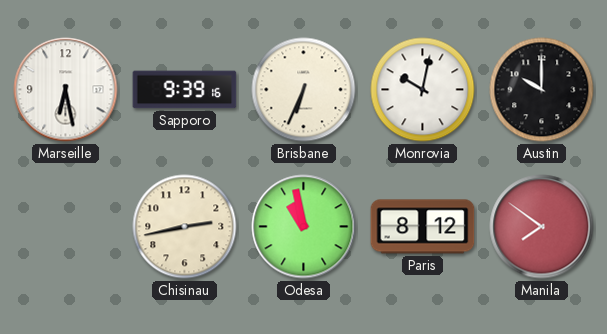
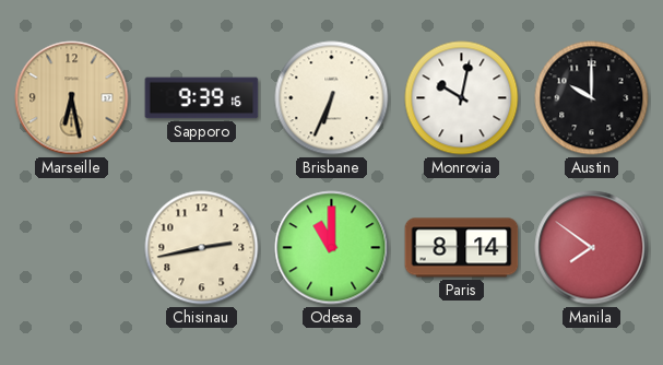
Marseille dial: white -> champagne
Odesa: 10:58 -> 11:00
Paris: 8:12 -> 8:14
